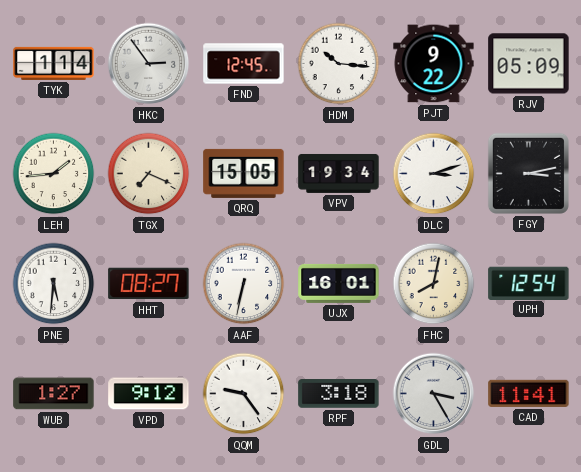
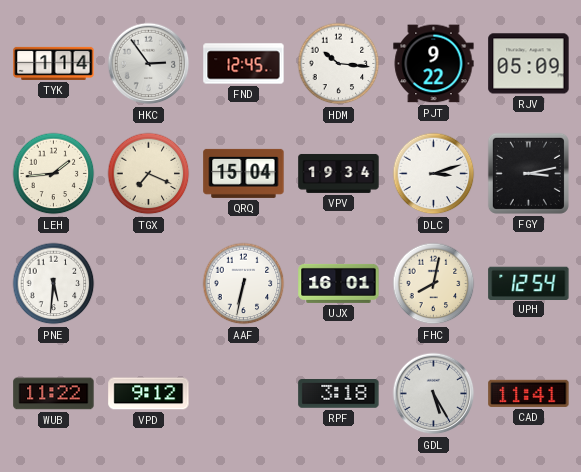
QRQ: 15:05 -> 15:04
HHT: 08:27 -> none
WUB: 1:27 -> 11:22
QQM: 9:24 -> none
GDL: 3:25 -> 5:25
